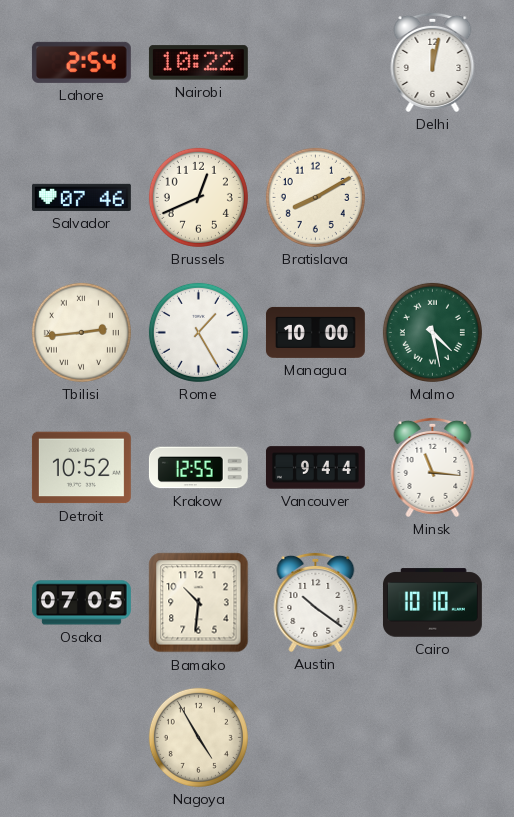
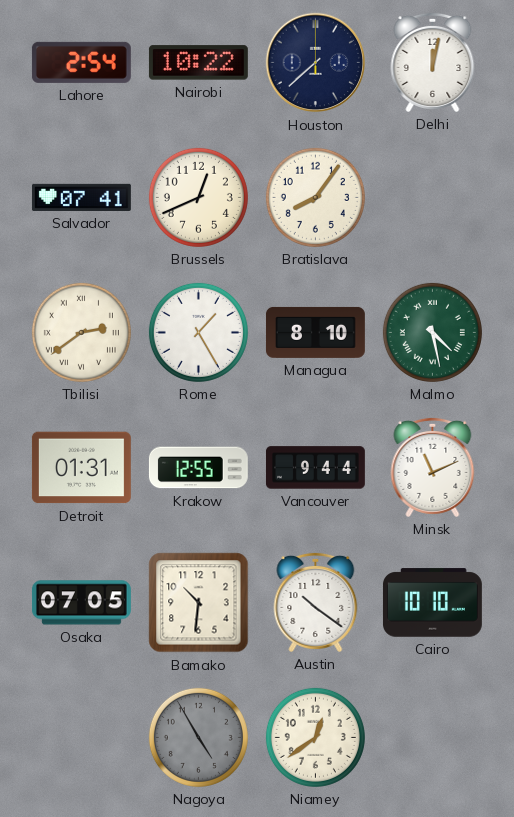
Houston: none -> 7:38
Salvador: 07:46 -> 07:41
Bratislava: 8:10 -> 8:06
Tbilisi: 2:44 -> 2:39
Managua: 10:00 -> 8:10
Detroit: 10:52 -> 01:31
Minsk: 11:16 -> 11:11
Nagoya dial: cream -> grey
Niamey: none -> 12:39
